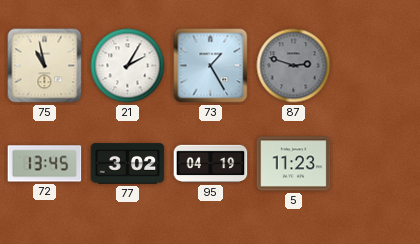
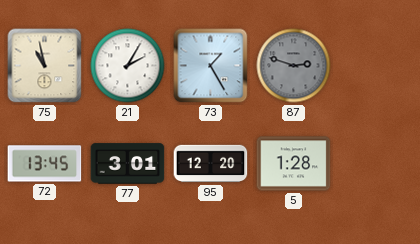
77: 3:02 -> 3:01
95: 04:19 -> 12:20
5: 11:23 -> 1:28
